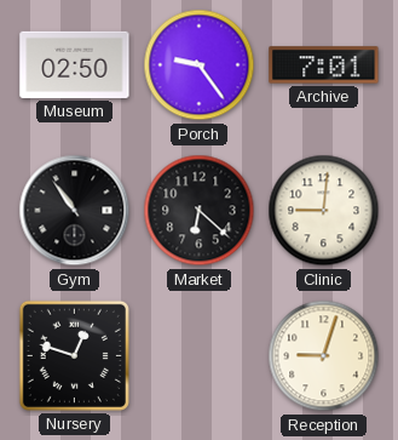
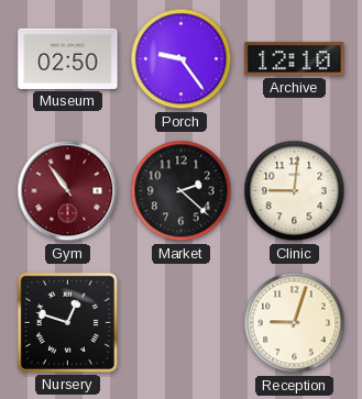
Archive: 7:01 -> 12:10
Gym dial: black -> burgundy
Market: 6:22 -> 2:22
